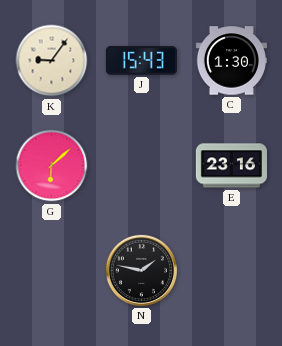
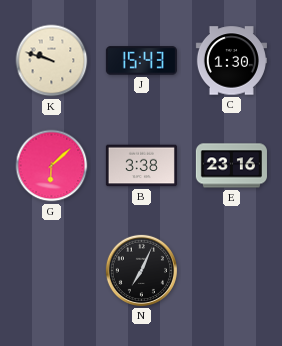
K: 9:06 -> 9:48
B: none -> 3:38
N: 1:47 -> 7:04
